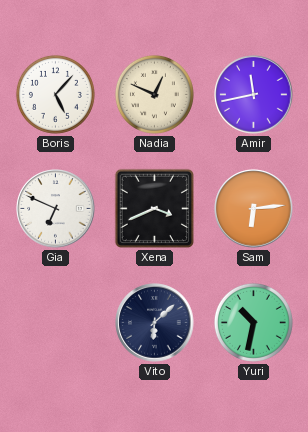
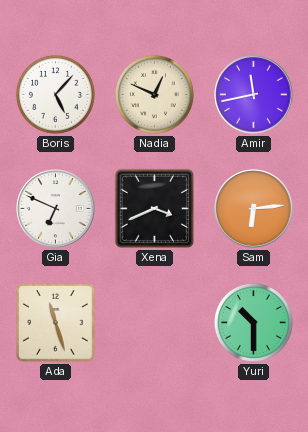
Ada: none -> 11:27
Vito: 6:08 -> none
Yuri: 10:32 -> 10:30
